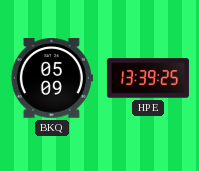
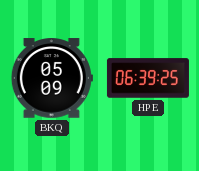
HPE: 13:39 -> 06:39
